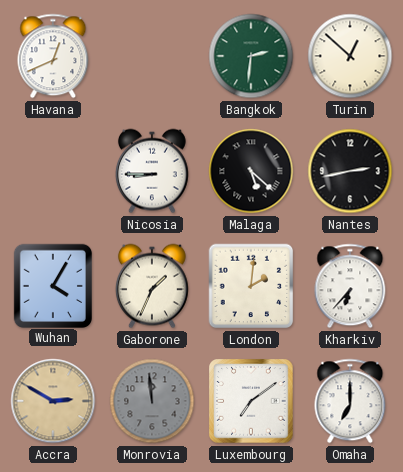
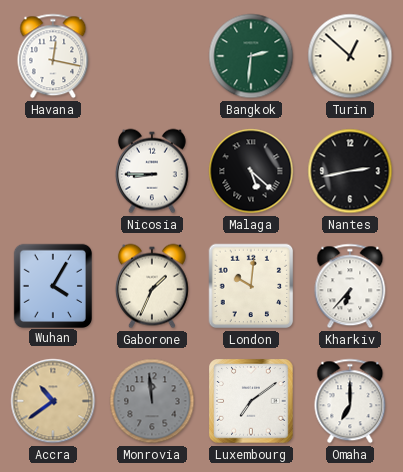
Havana: 12:41 -> 12:17
London: 2:01 -> 10:01
Accra: 2:50 -> 10:39
